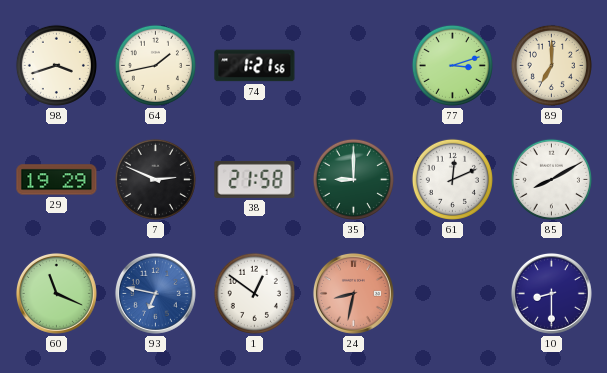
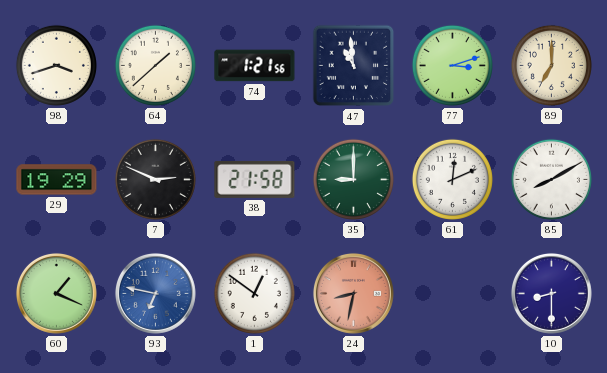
64: 1:43 -> 1:38
47: none -> 10:59
60: 11:19 -> 1:19
